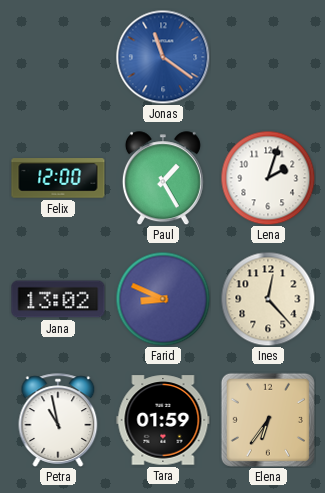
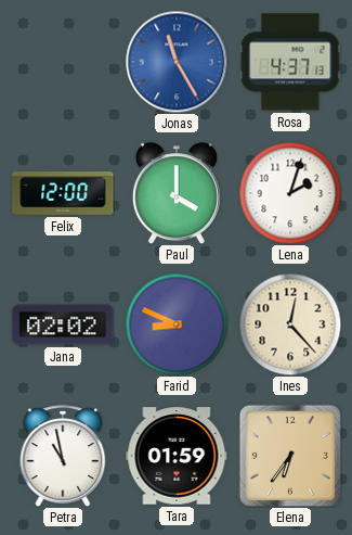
Jonas: 11:21 -> 11:25
Rosa: none -> 4:37
Paul: 1:25 -> 4:00
Jana: 13:02 -> 02:02
